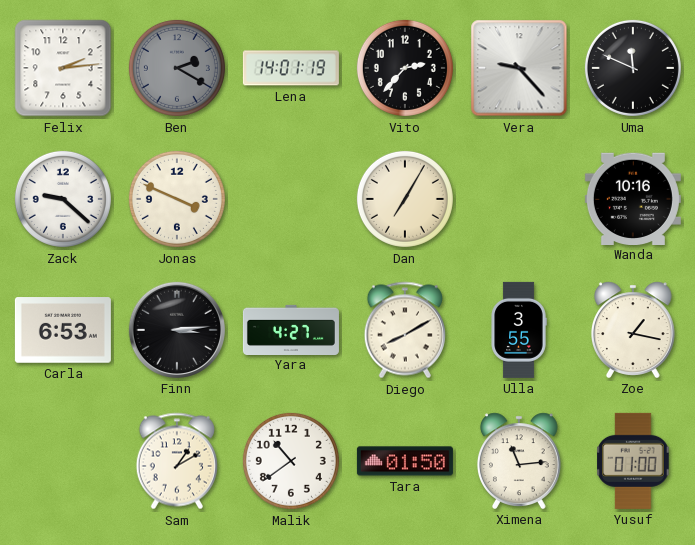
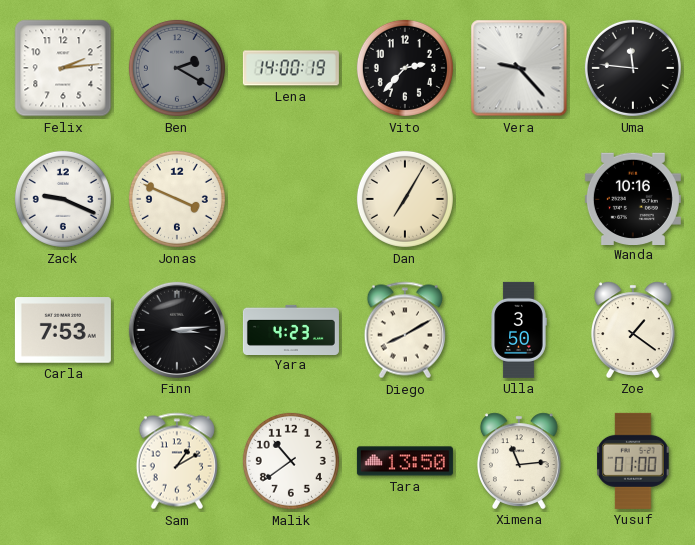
Lena: 14:01 -> 14:00
Uma: 11:49 -> 11:46
Zack: 9:22 -> 9:19
Carla: 6:53 -> 7:53
Yara: 4:27 -> 4:23
Ulla: 3:55 -> 3:50
Zoe: 1:17 -> 1:21
Tara: 01:50 -> 13:50
